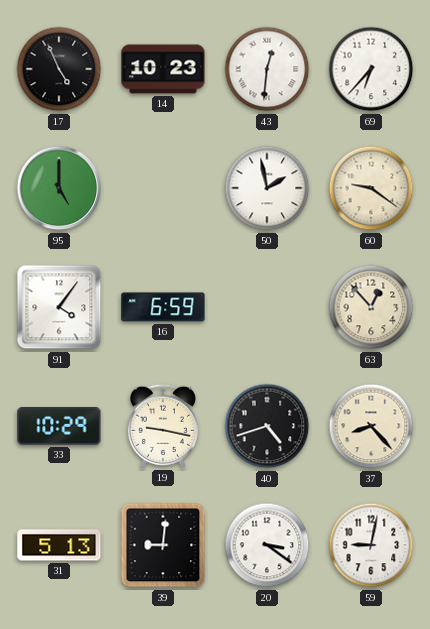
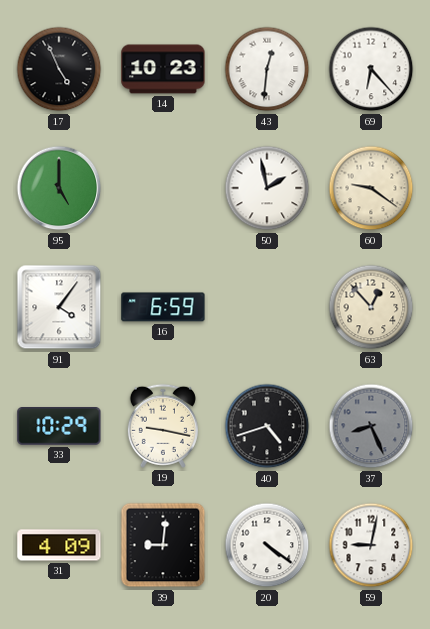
69: 6:37 -> 6:23
37: 8:23 -> 8:26
37 dial: cream -> grey
31: 5:13 -> 4:09
20: 3:21 -> 4:21
